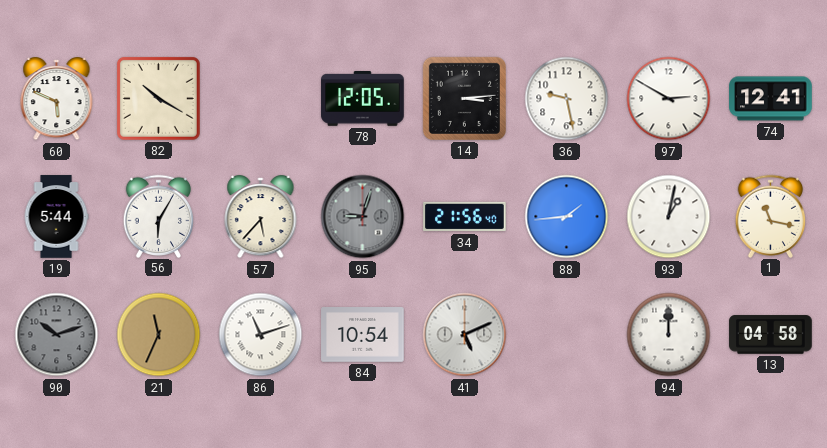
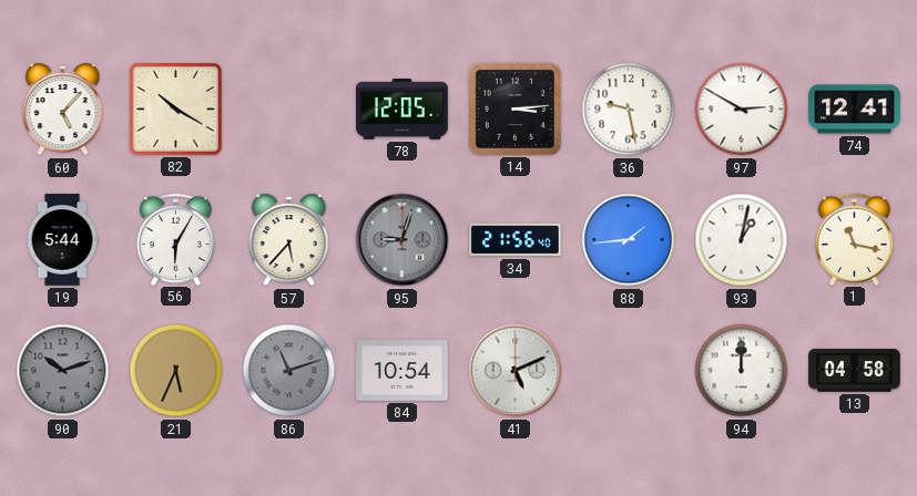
60: 5:49 -> 5:07
21: 11:34 -> 5:34
86 dial: white -> grey
